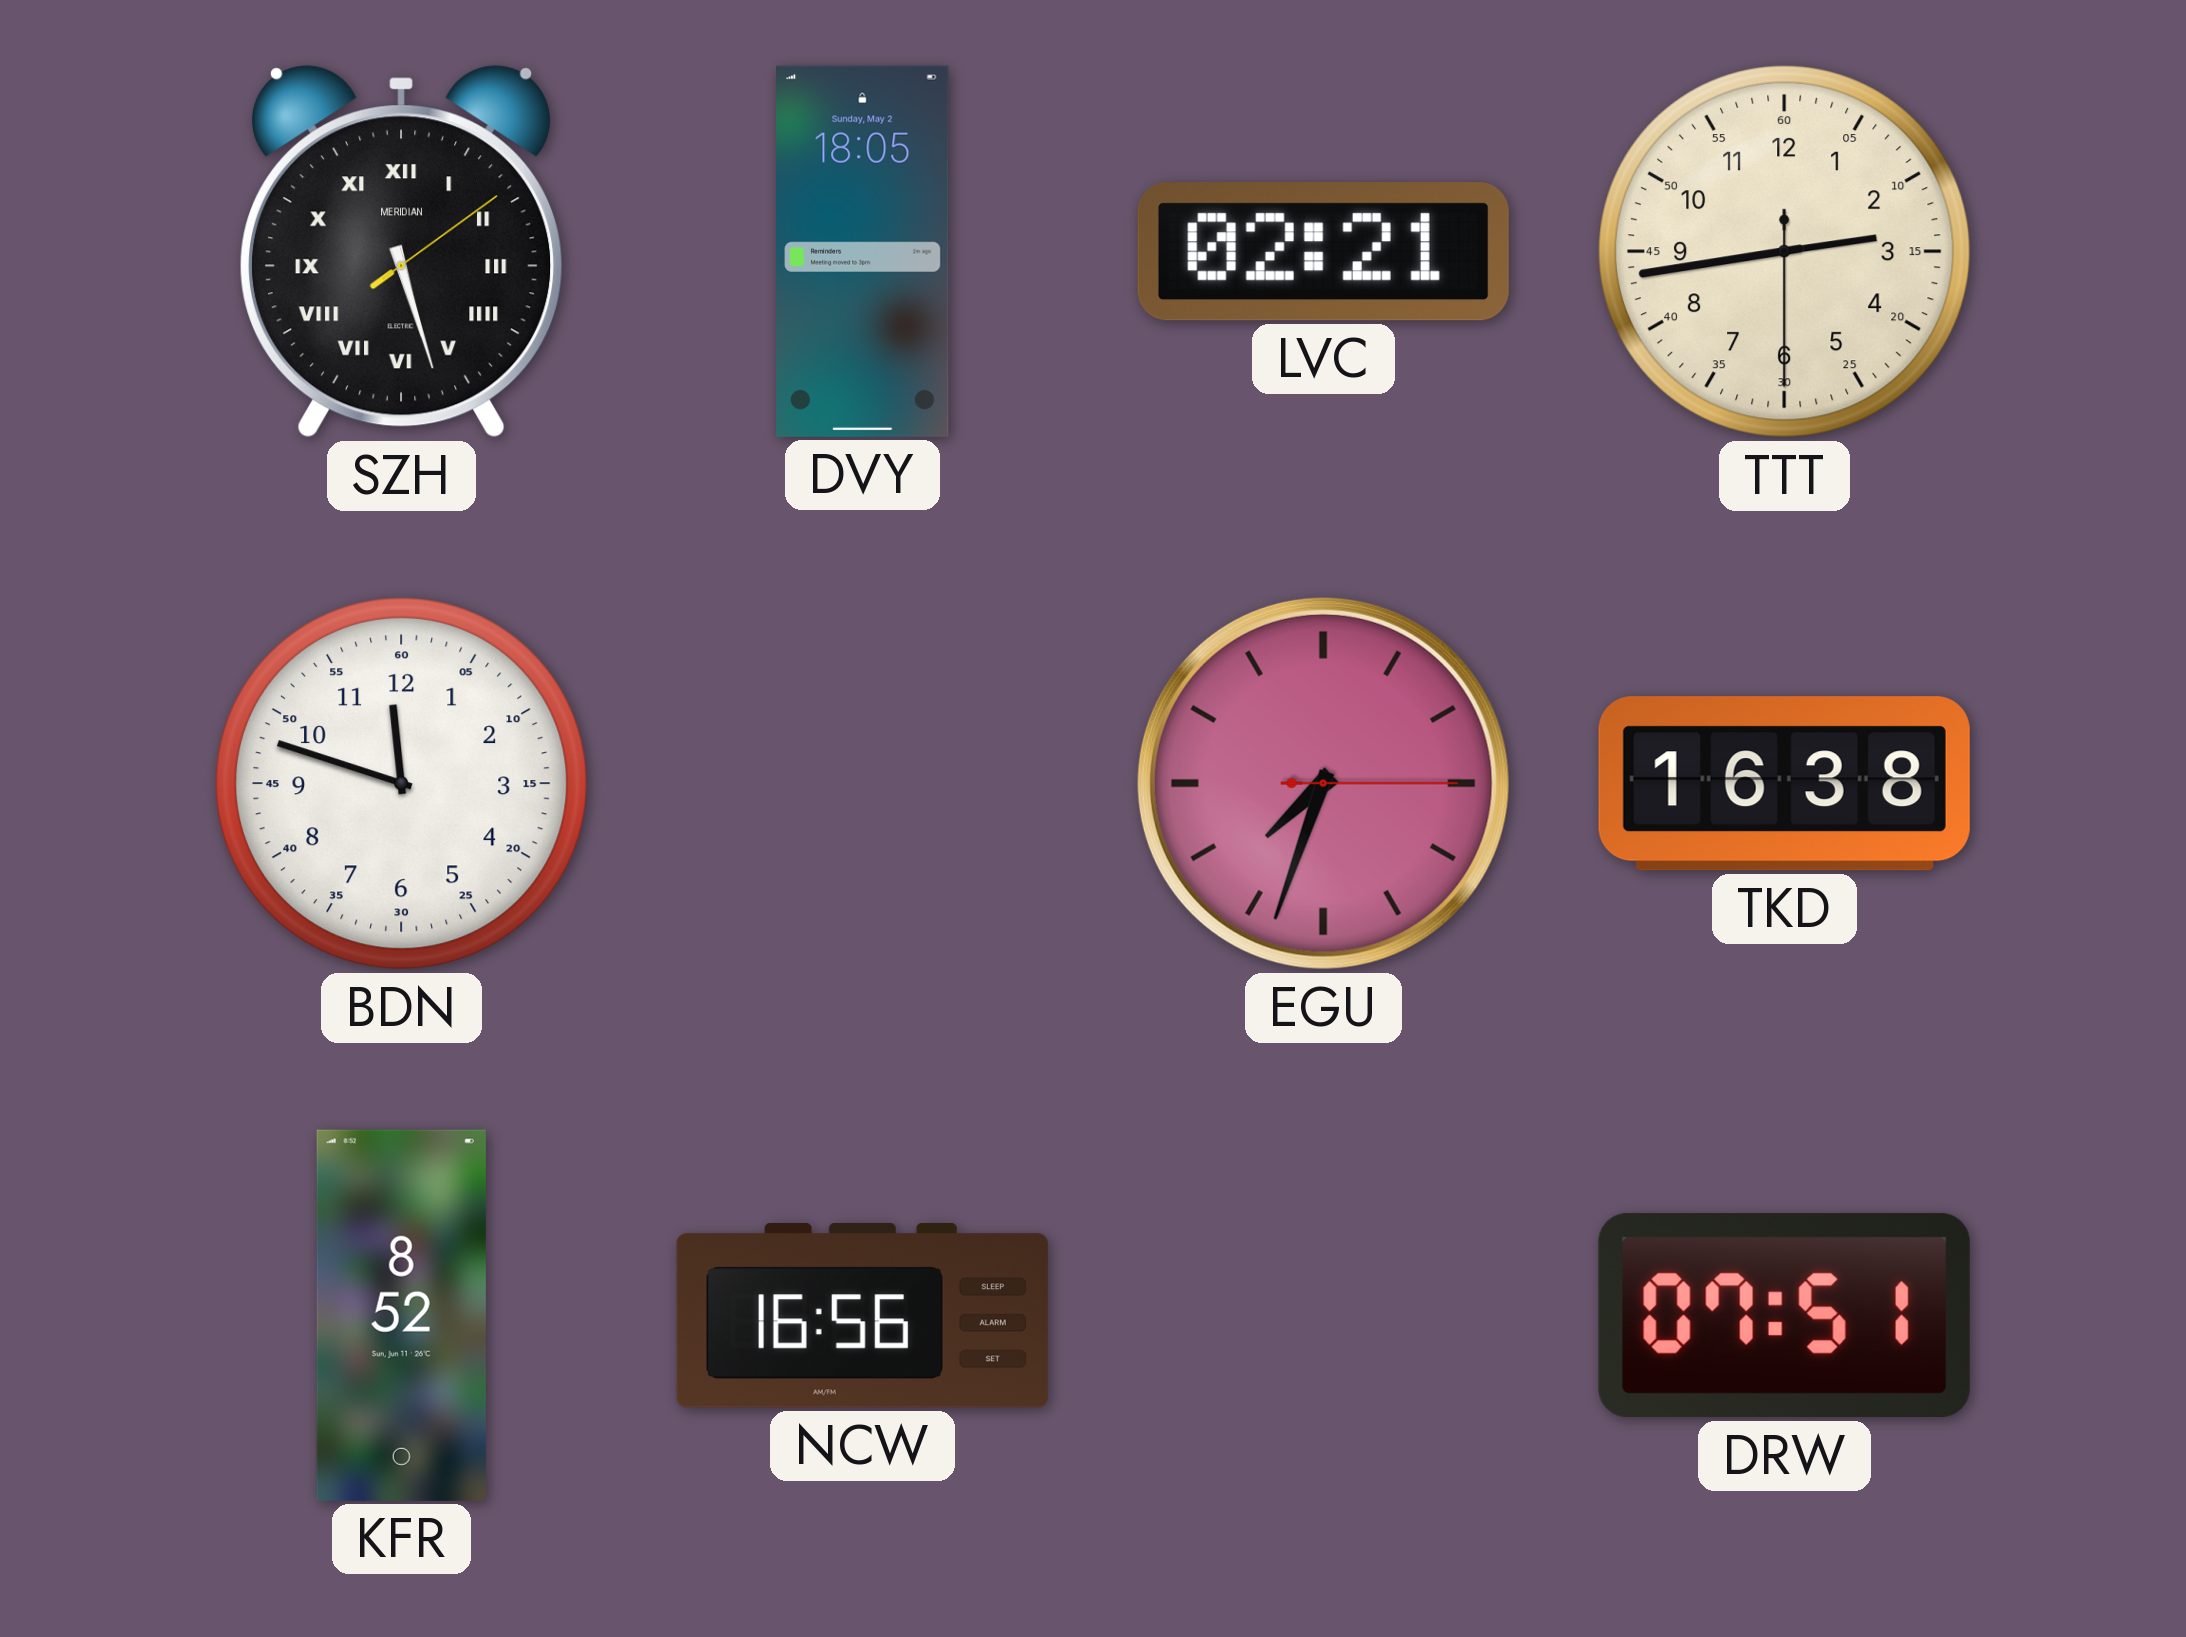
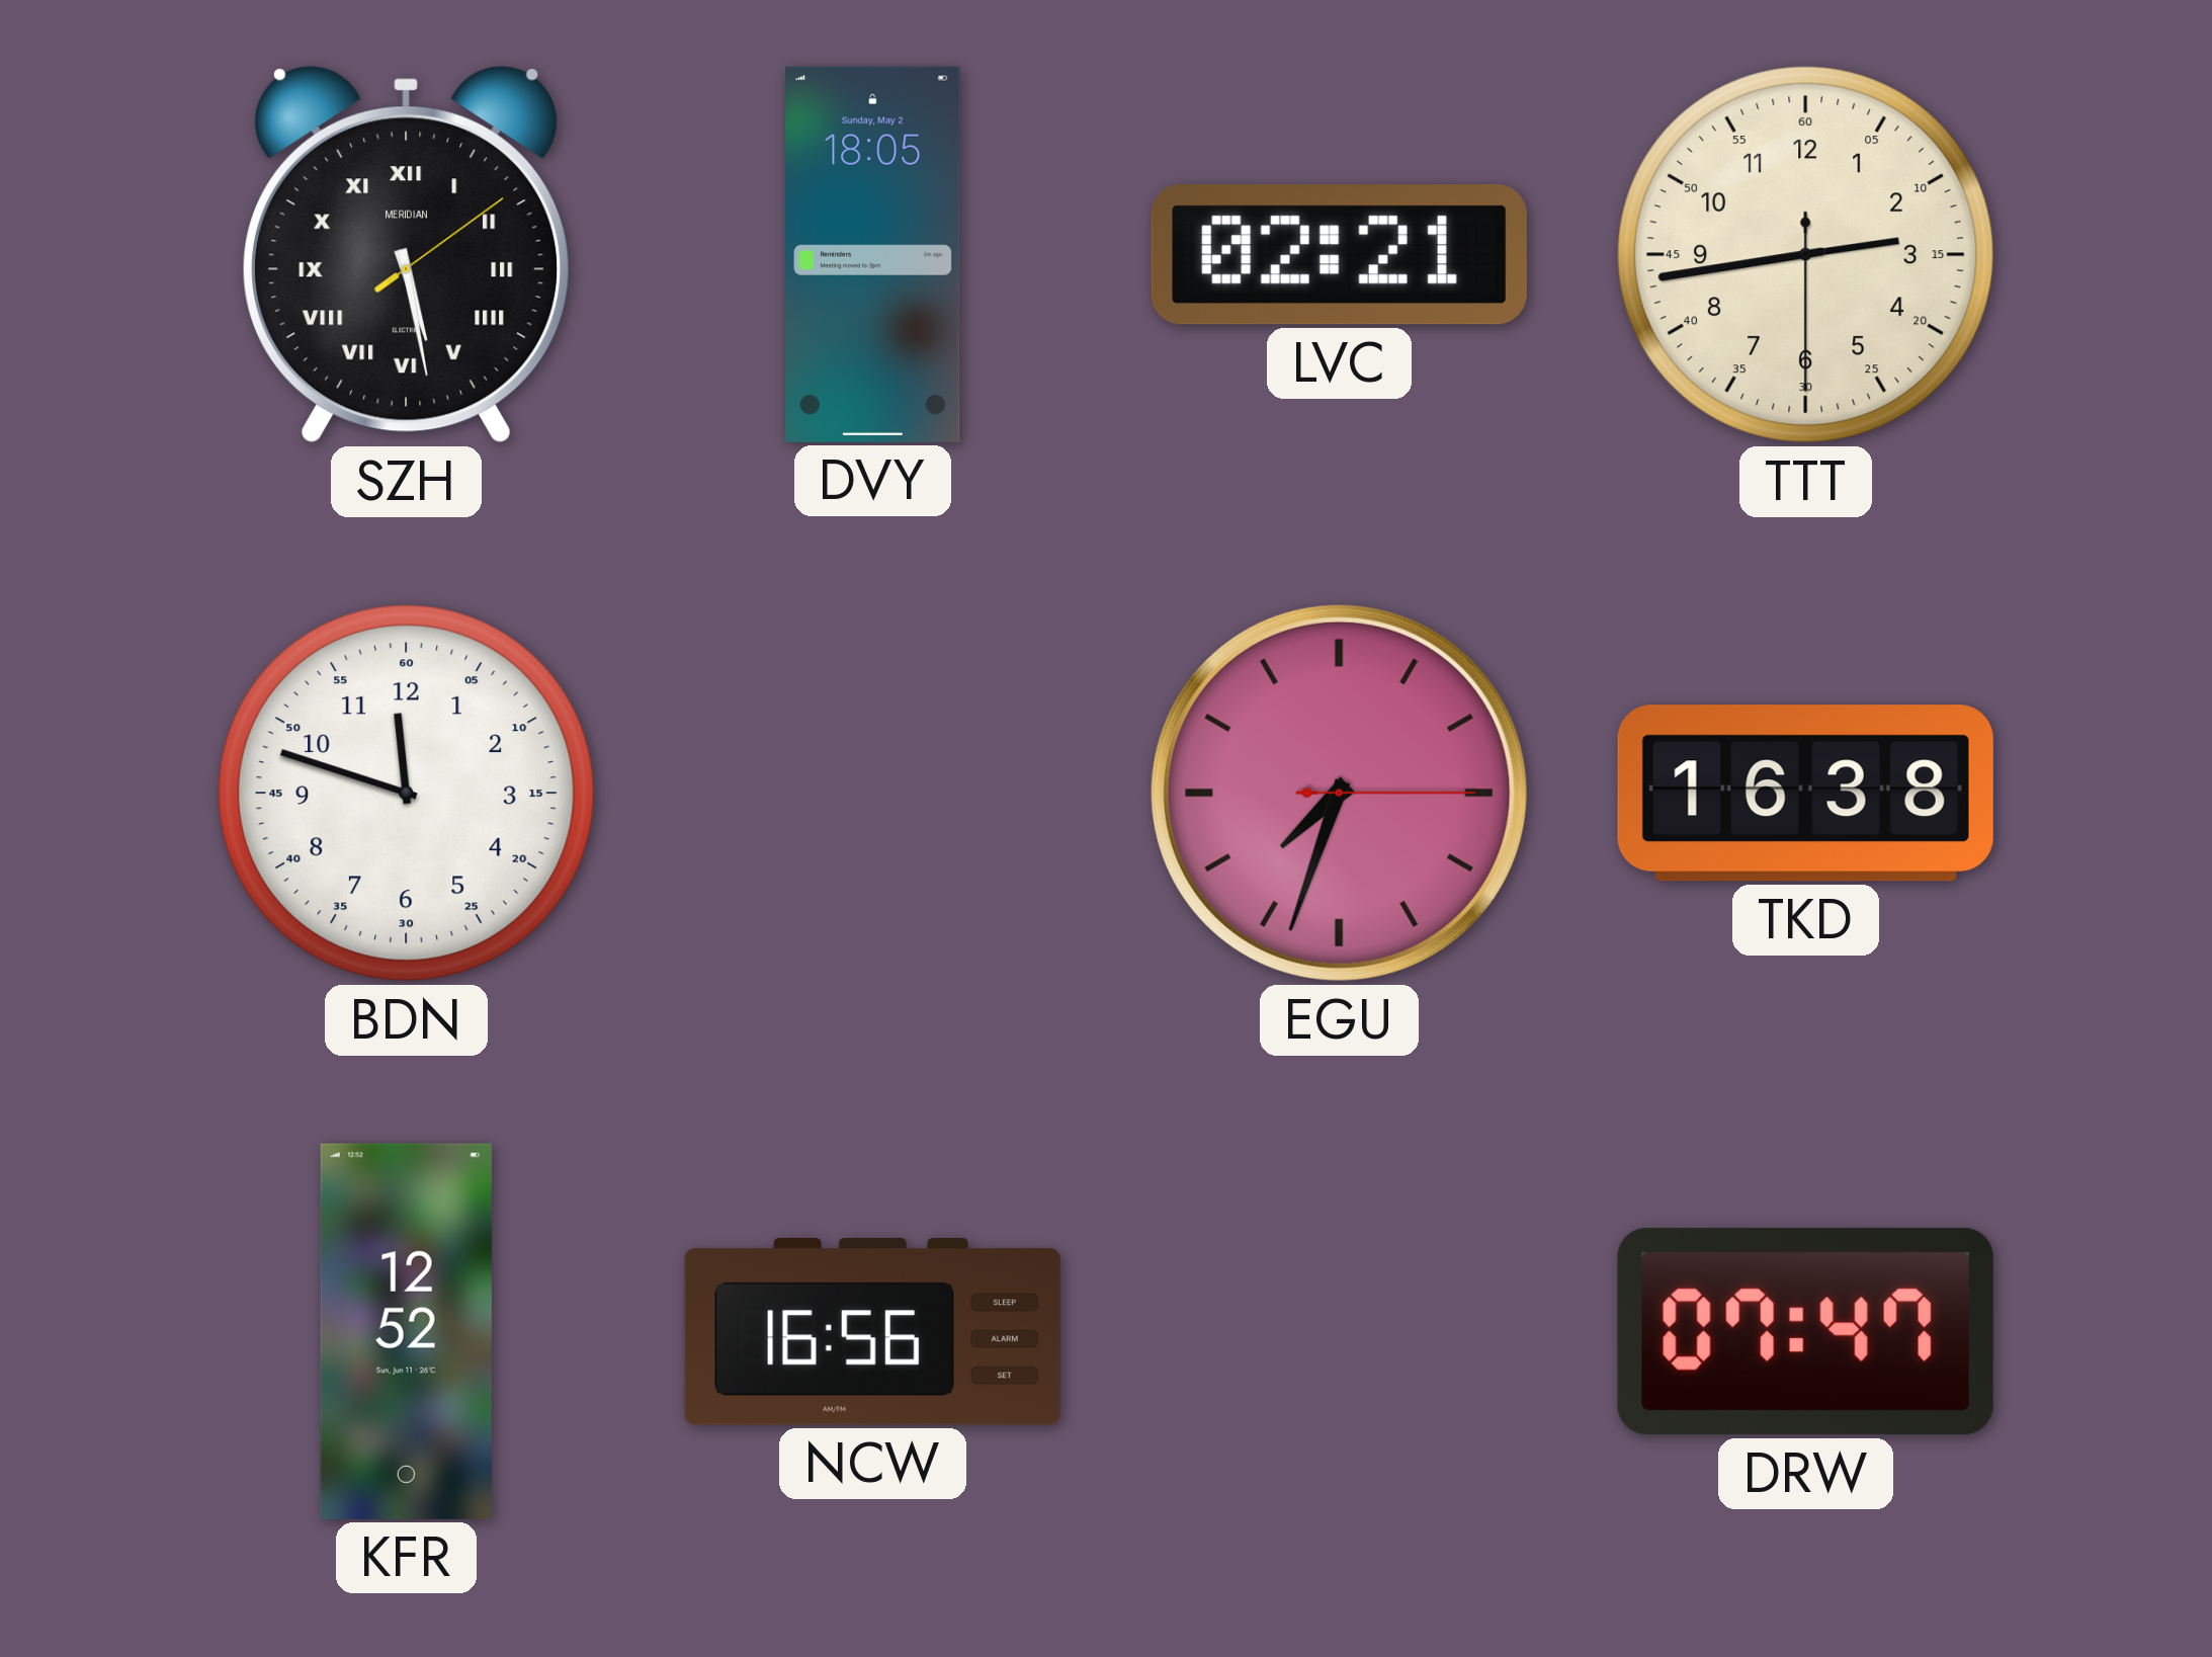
SZH: 5:27 -> 5:28
KFR: 8:52 -> 12:52
DRW: 07:51 -> 07:47
